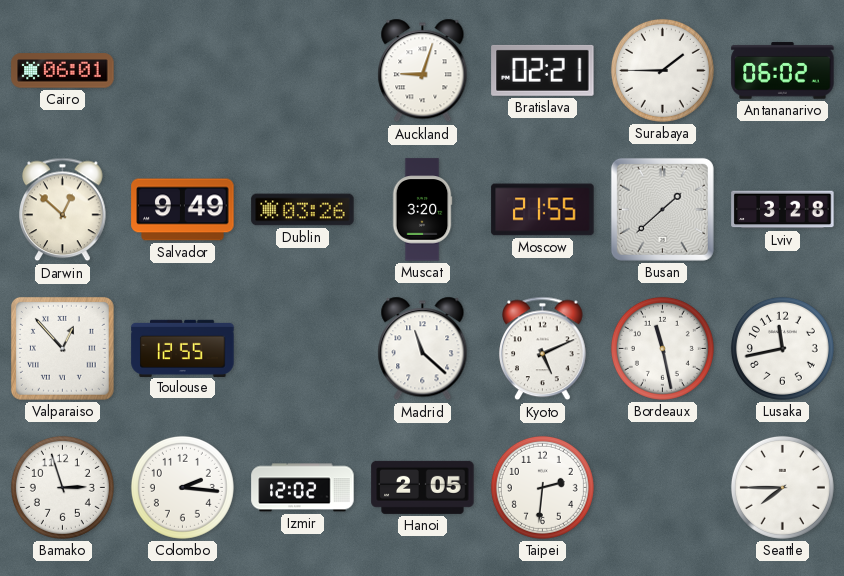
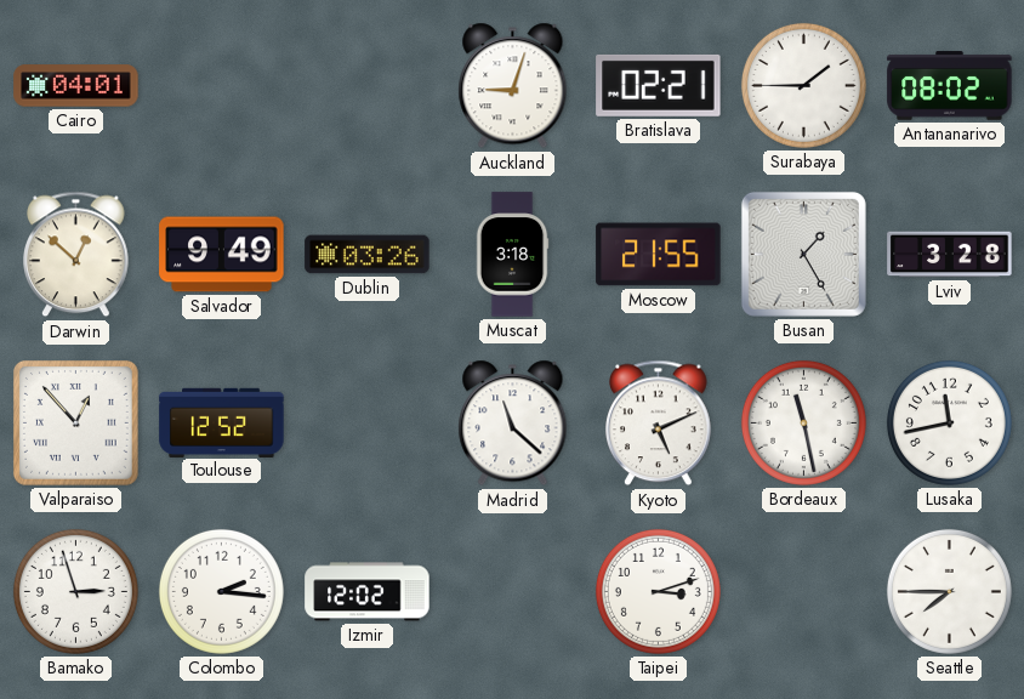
Cairo: 06:01 -> 04:01
Antananarivo: 06:02 -> 08:02
Muscat: 3:20 -> 3:18
Busan: 1:38 -> 1:25
Toulouse: 12:55 -> 12:52
Hanoi: 2:05 -> none
Taipei: 2:31 -> 3:12
